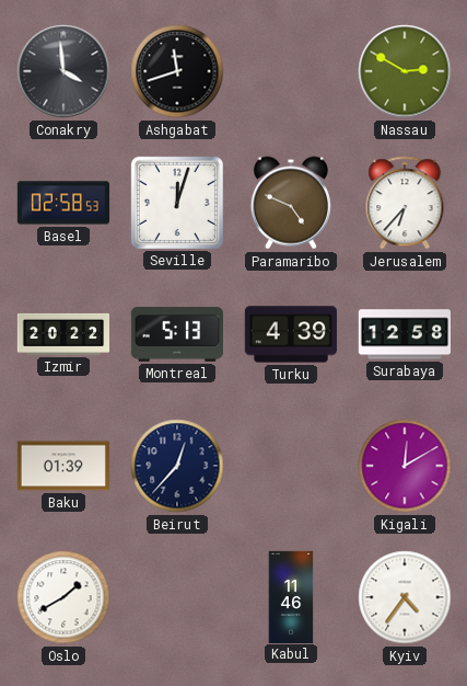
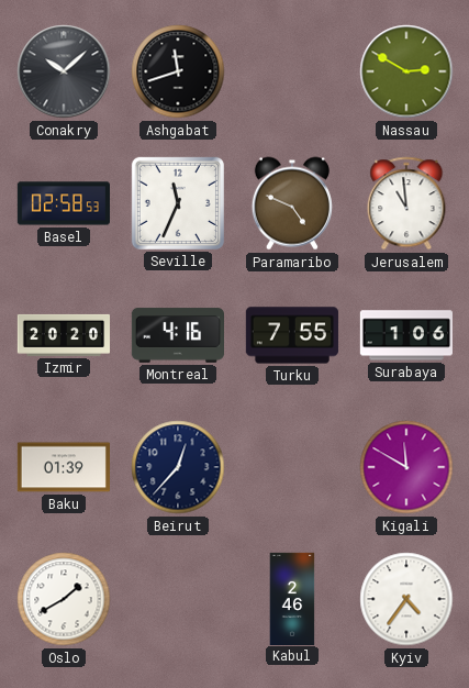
Conakry: 3:59 -> 10:08
Seville: 12:03 -> 11:34
Jerusalem: 6:37 -> 10:59
Izmir: 20:22 -> 20:20
Montreal: 5:13 -> 4:16
Turku: 4:39 -> 7:55
Surabaya: 12:58 -> 1:06
Kigali: 12:10 -> 11:50
Kabul: 11:46 -> 2:46
